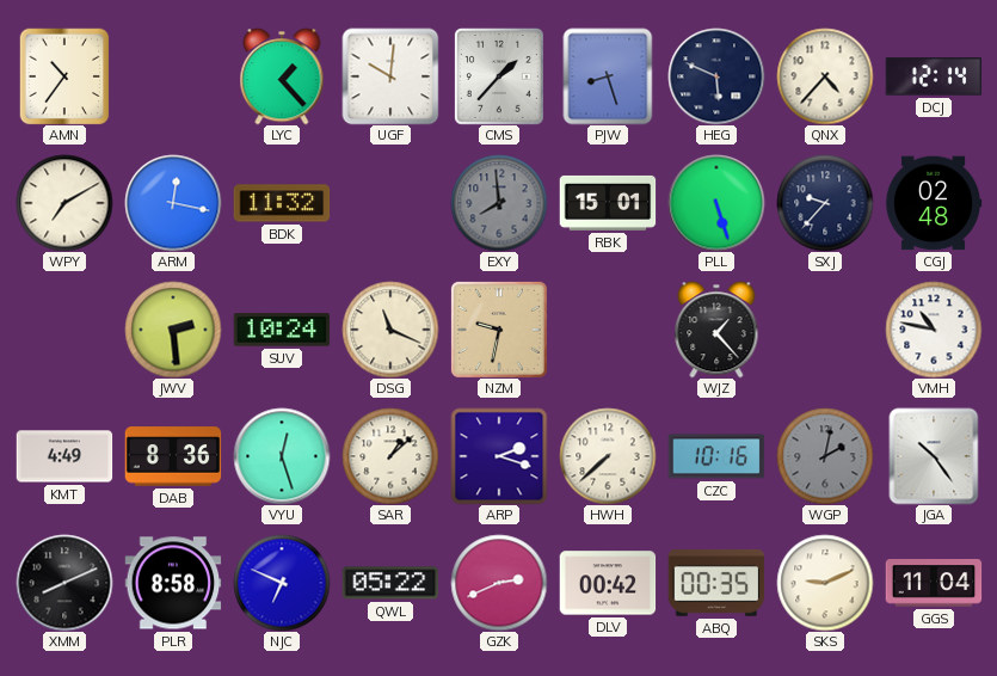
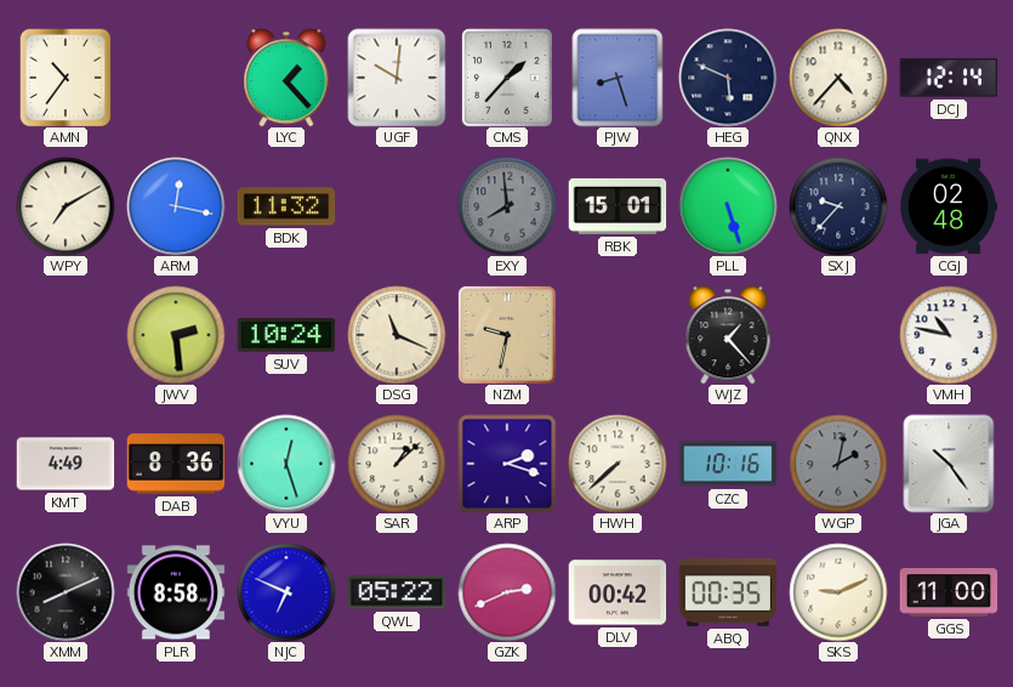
GGS: 11:04 -> 11:00
